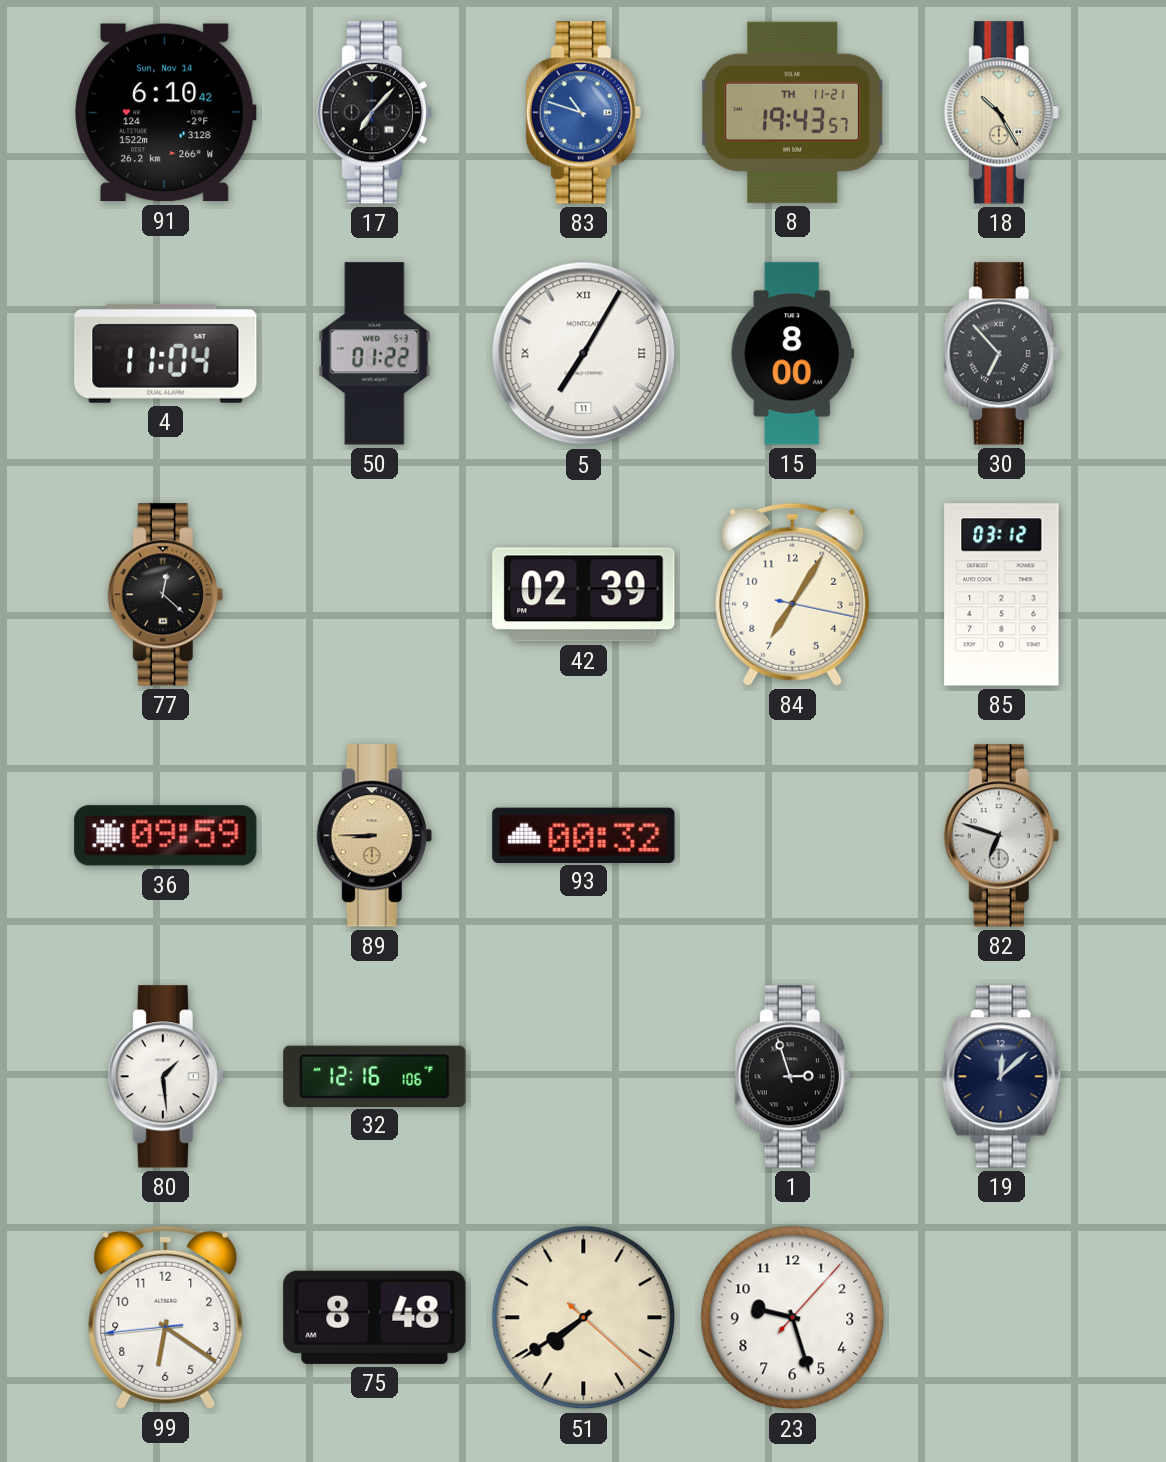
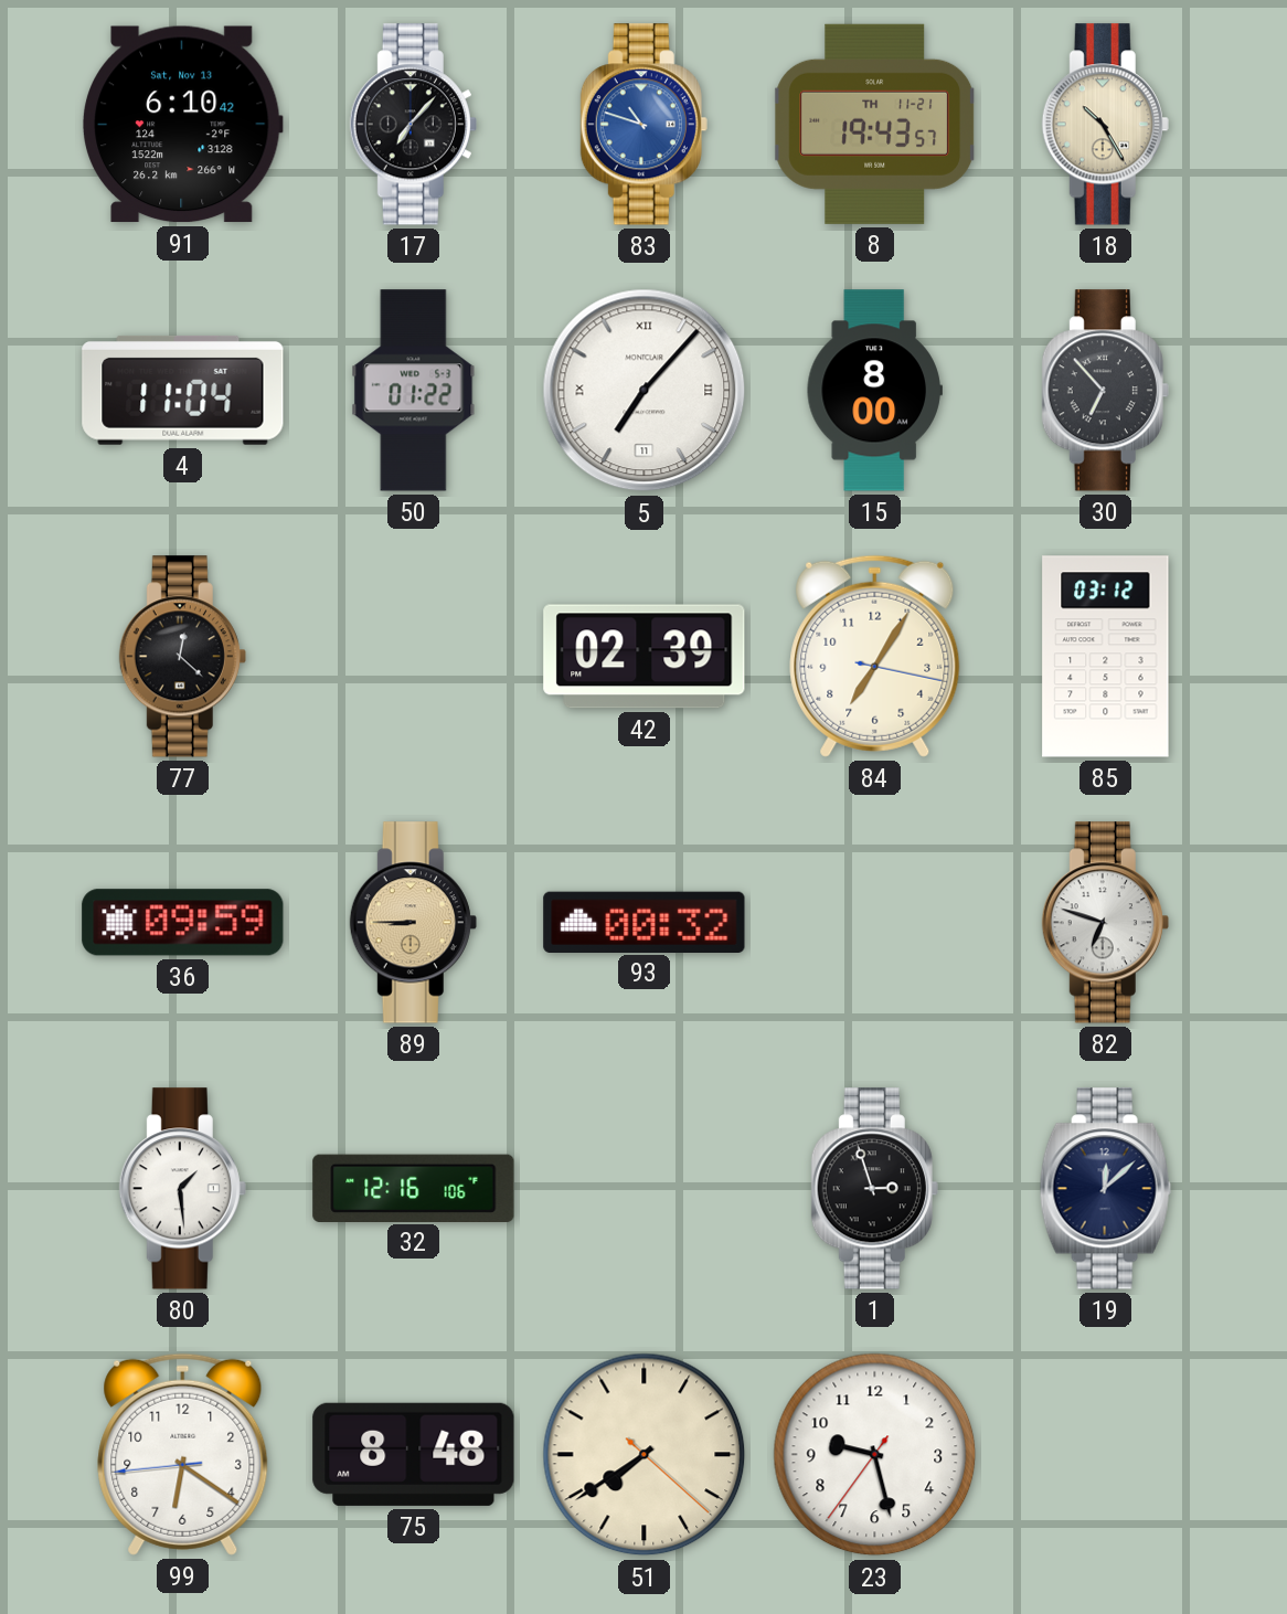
91 date: Sun, Nov 14 -> Sat, Nov 13
5: 7:05 -> 7:07
23: 9:27:07 -> 9:27:36
